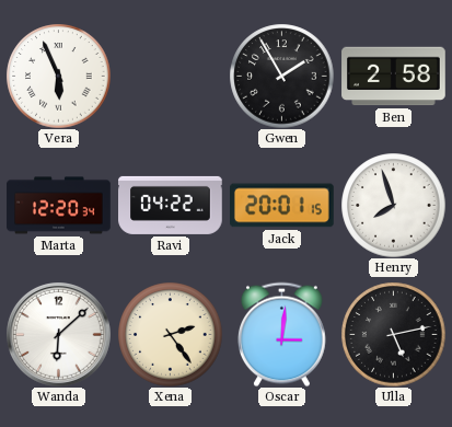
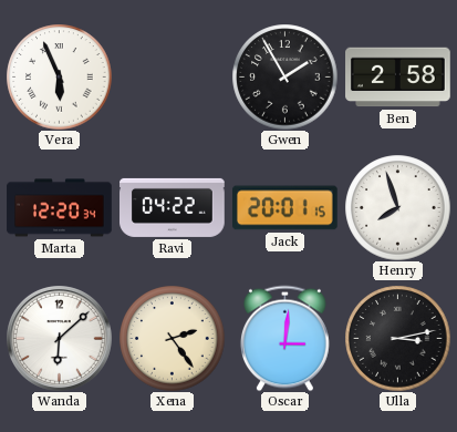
Ulla: 5:13 -> 3:13
